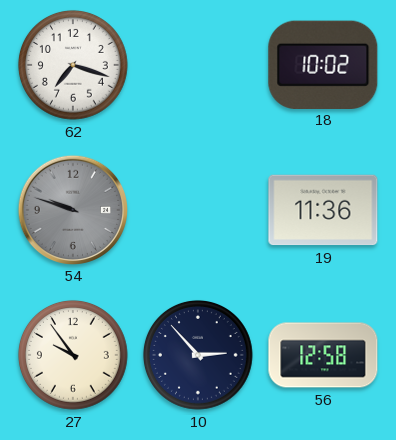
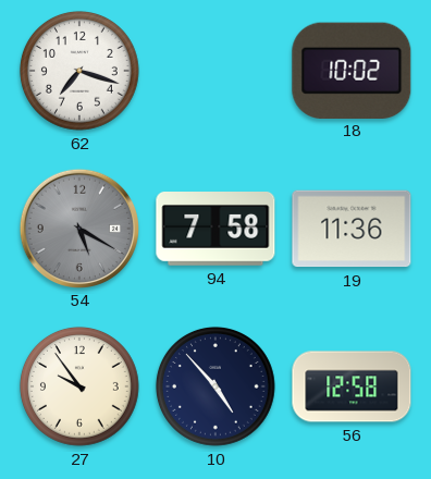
54: 9:48 -> 5:20
94: none -> 7:58
10: 2:53 -> 4:53
